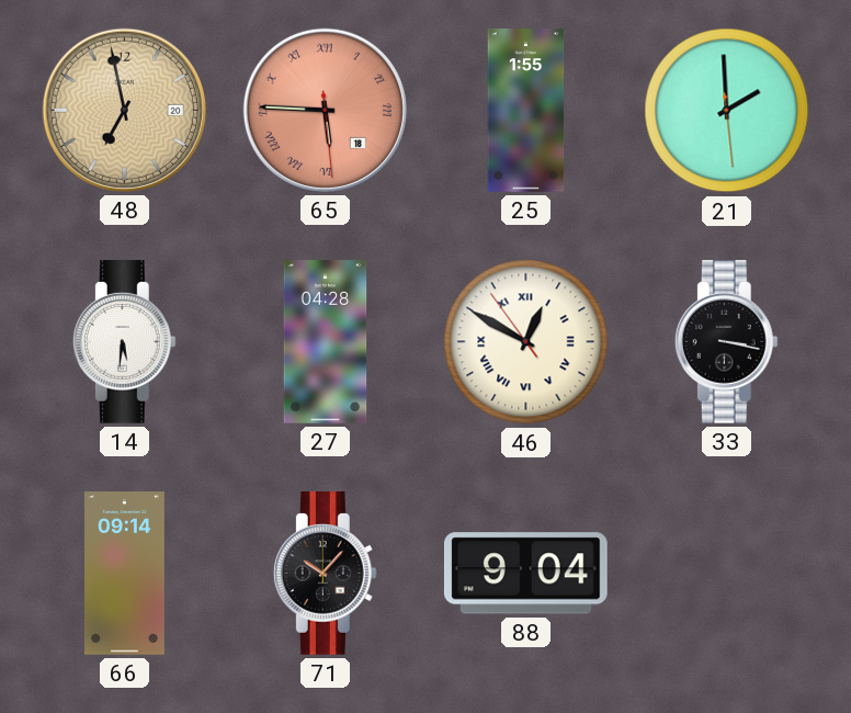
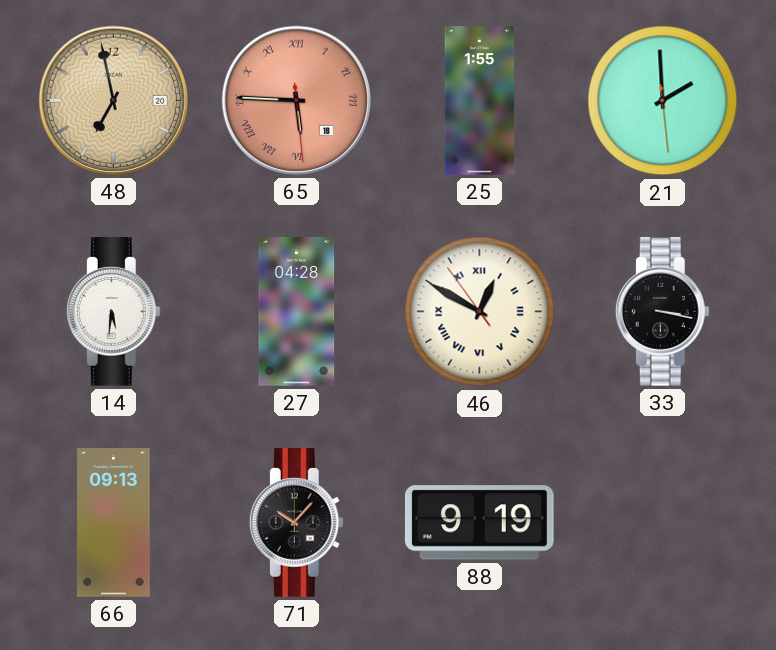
66: 09:14 -> 09:13
88: 9:04 -> 9:19
